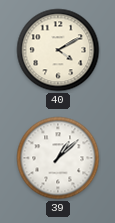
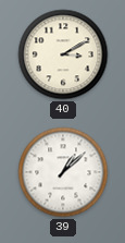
40: 4:10 -> 3:10
